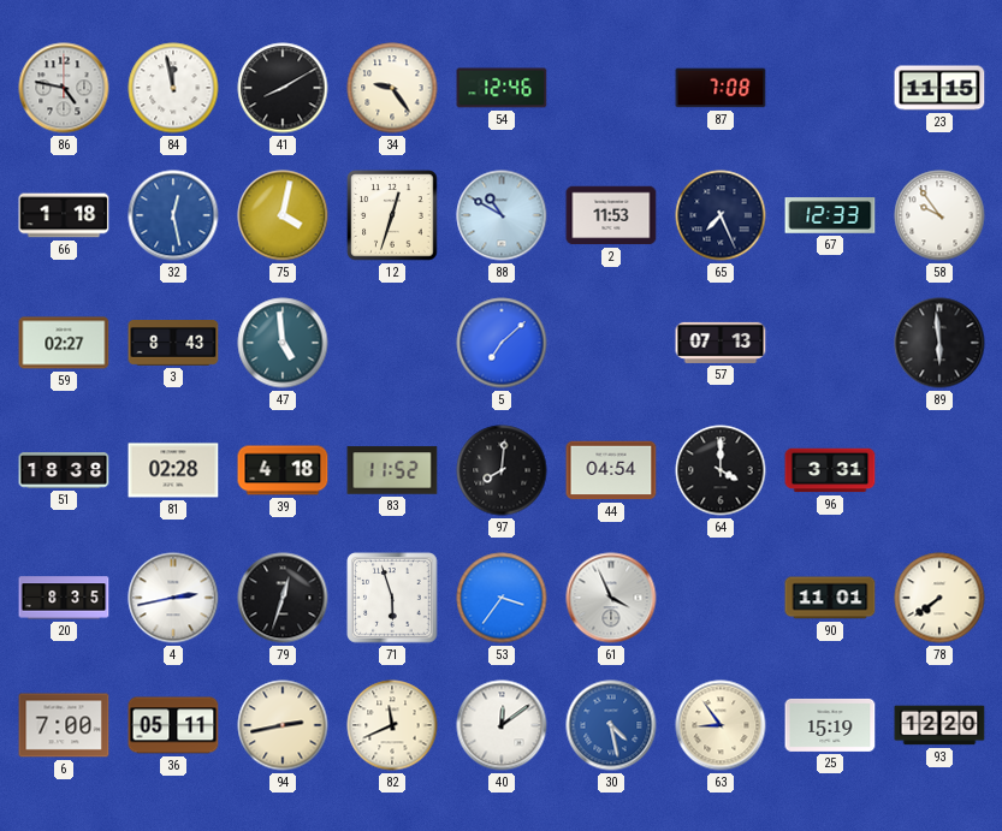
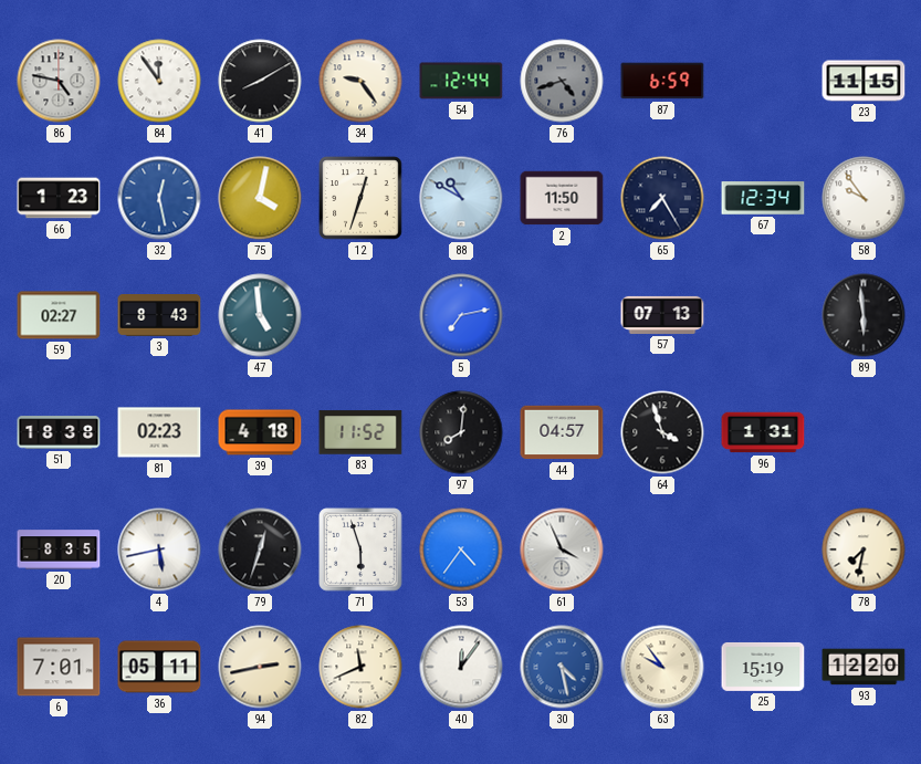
84: 11:58 -> 11:54
54: 12:46 -> 12:44
76: none -> 4:42
87: 7:08 -> 6:59
66: 1:18 -> 1:23
2: 11:53 -> 11:50
65: 7:26 -> 7:25
67: 12:33 -> 12:34
5: 7:08 -> 7:13
81: 02:28 -> 02:23
44: 04:54 -> 04:57
64: 4:00 -> 3:57
96: 3:31 -> 1:31
4: 2:43 -> 5:43
53: 3:36 -> 4:36
90: 11:01 -> none
78: 7:39 -> 7:32
6: 7:00 -> 7:01
40: 12:09 -> 12:06
63: 8:54 -> 9:54
